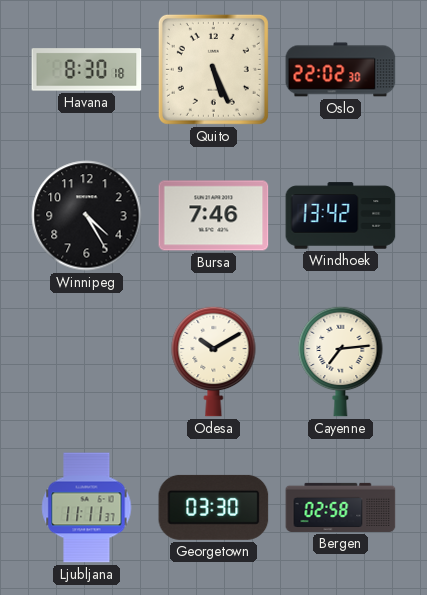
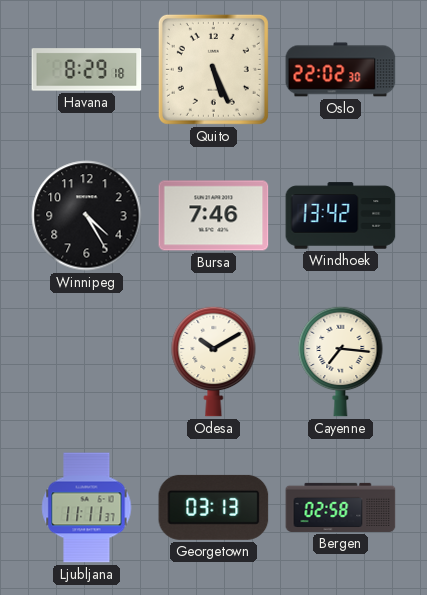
Havana: 8:30 -> 8:29
Cayenne: 7:14 -> 7:16
Georgetown: 03:30 -> 03:13
